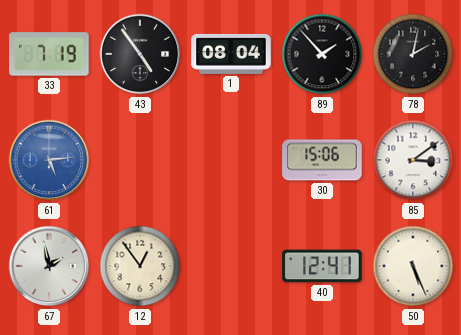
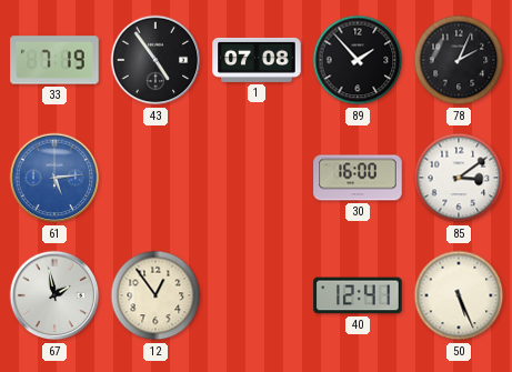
1: 08:04 -> 07:08
78: 2:02 -> 2:04
30: 15:06 -> 16:00
